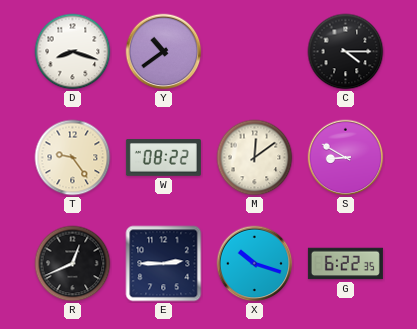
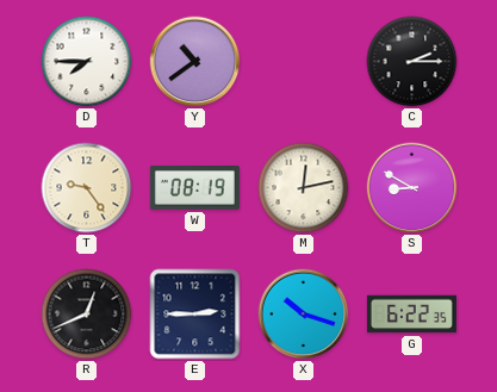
D: 8:18 -> 7:45
C: 4:15 -> 2:15
W: 08:22 -> 08:19
M: 12:09 -> 12:13
